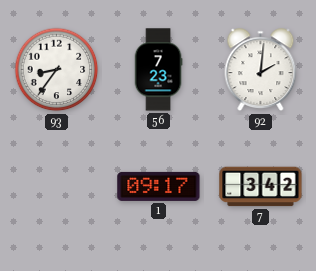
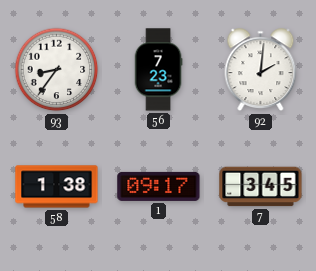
58: none -> 1:38
7: 3:42 -> 3:45
